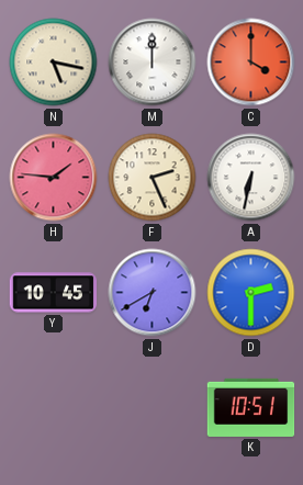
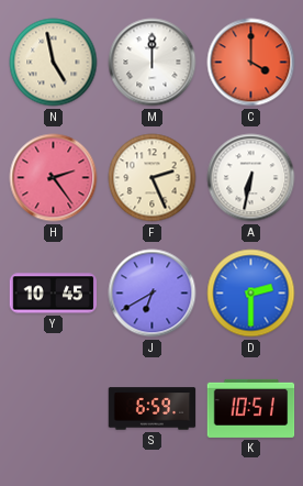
N: 5:17 -> 4:58
H: 1:46 -> 2:24
S: none -> 6:59
